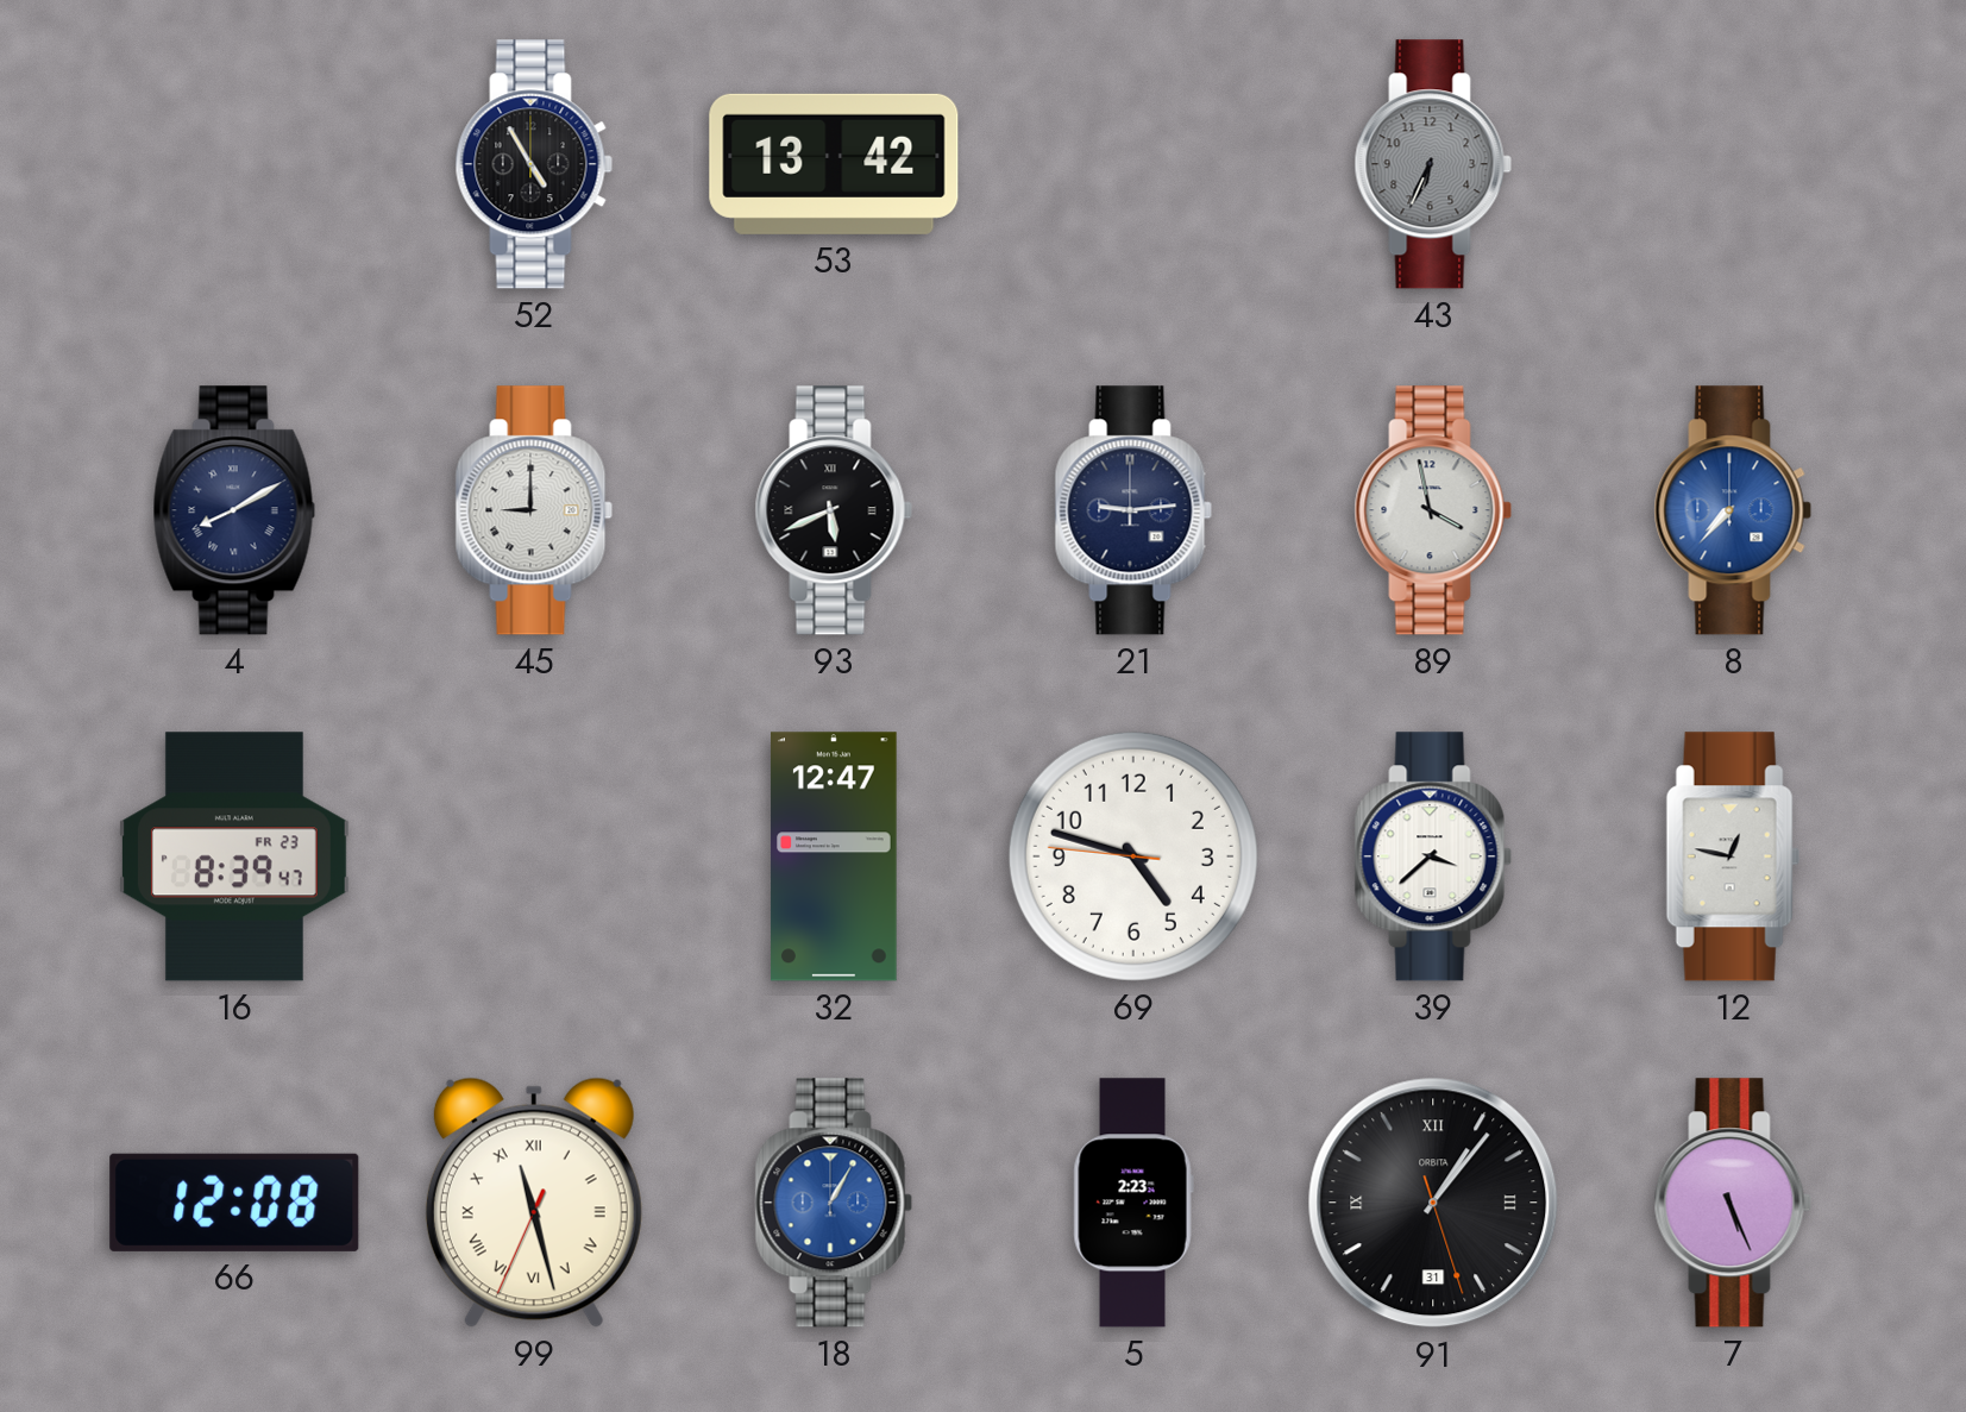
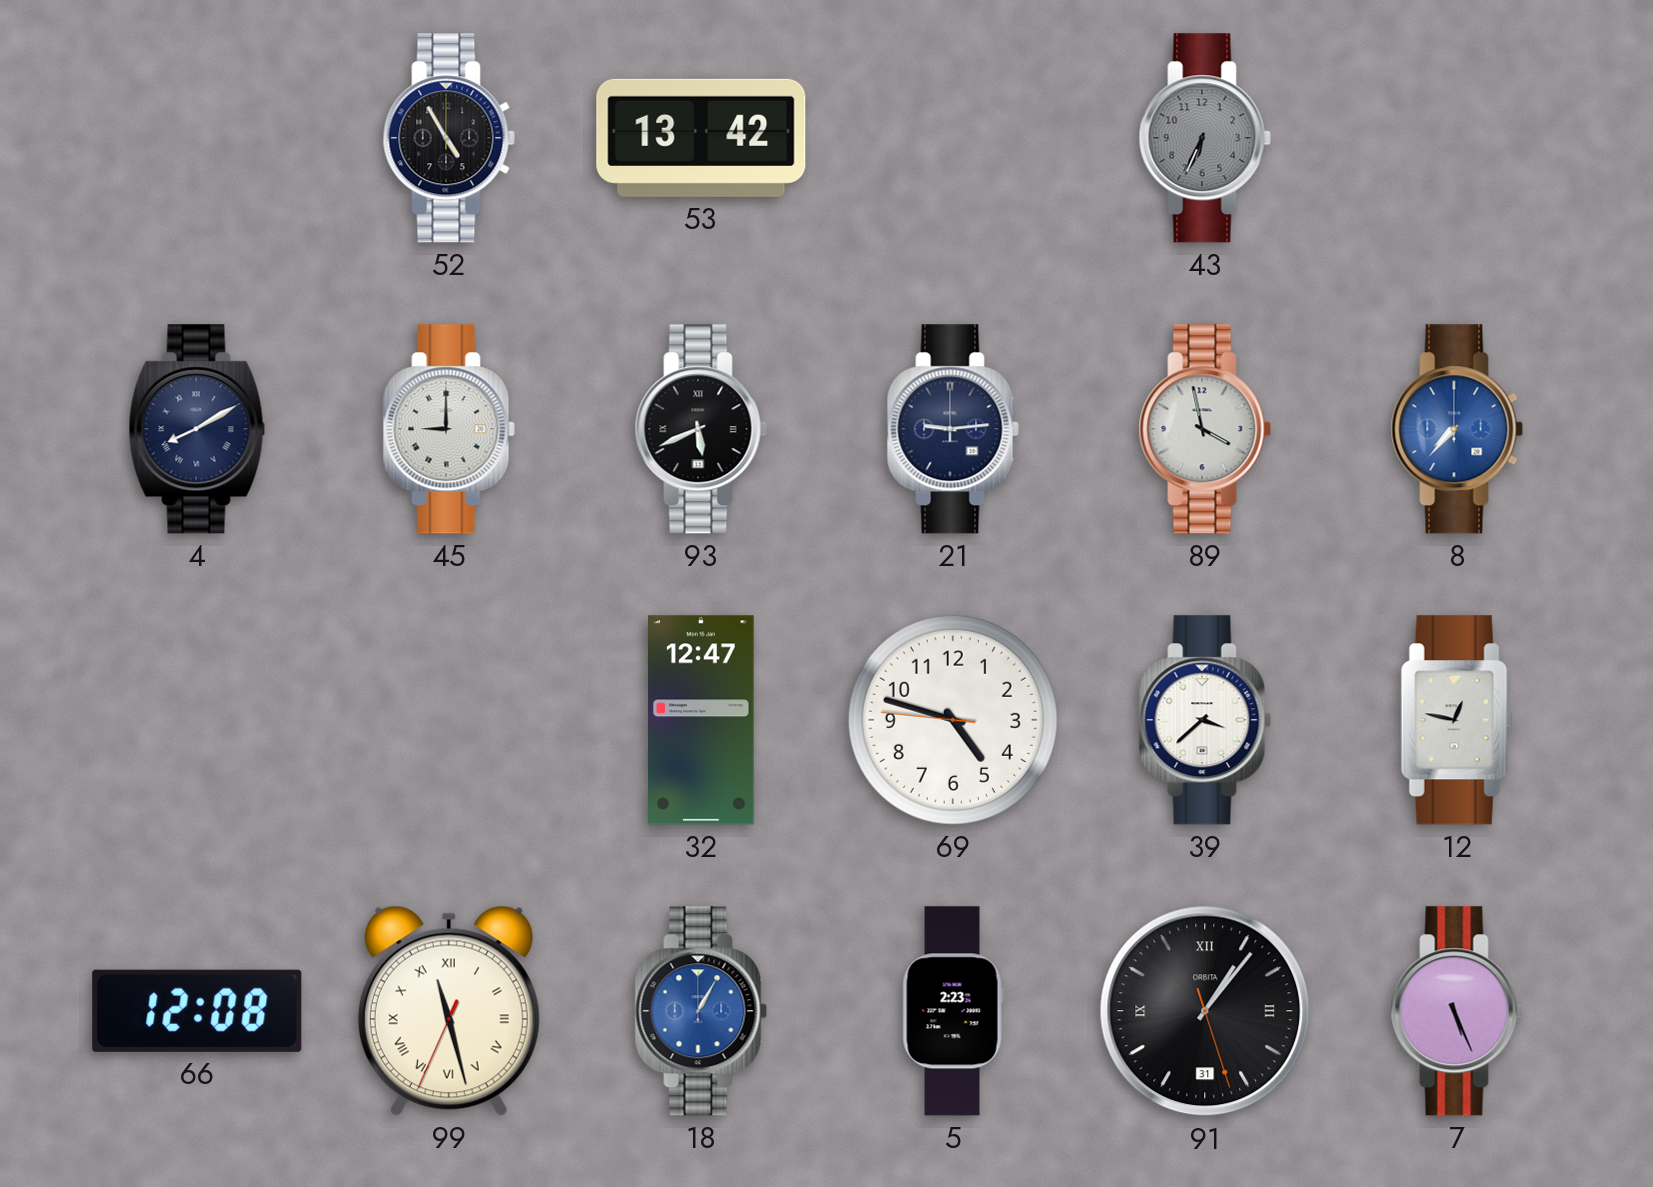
16: 8:39 -> none
